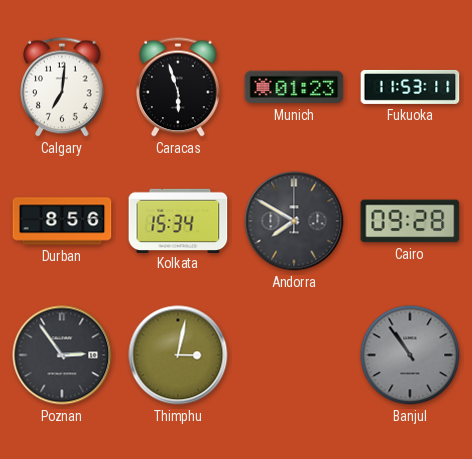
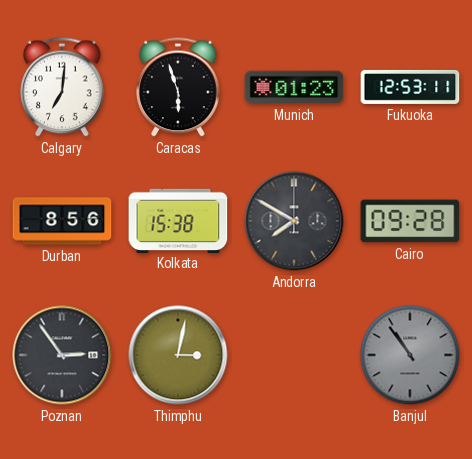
Fukuoka: 11:53 -> 12:53
Kolkata: 15:34 -> 15:38
